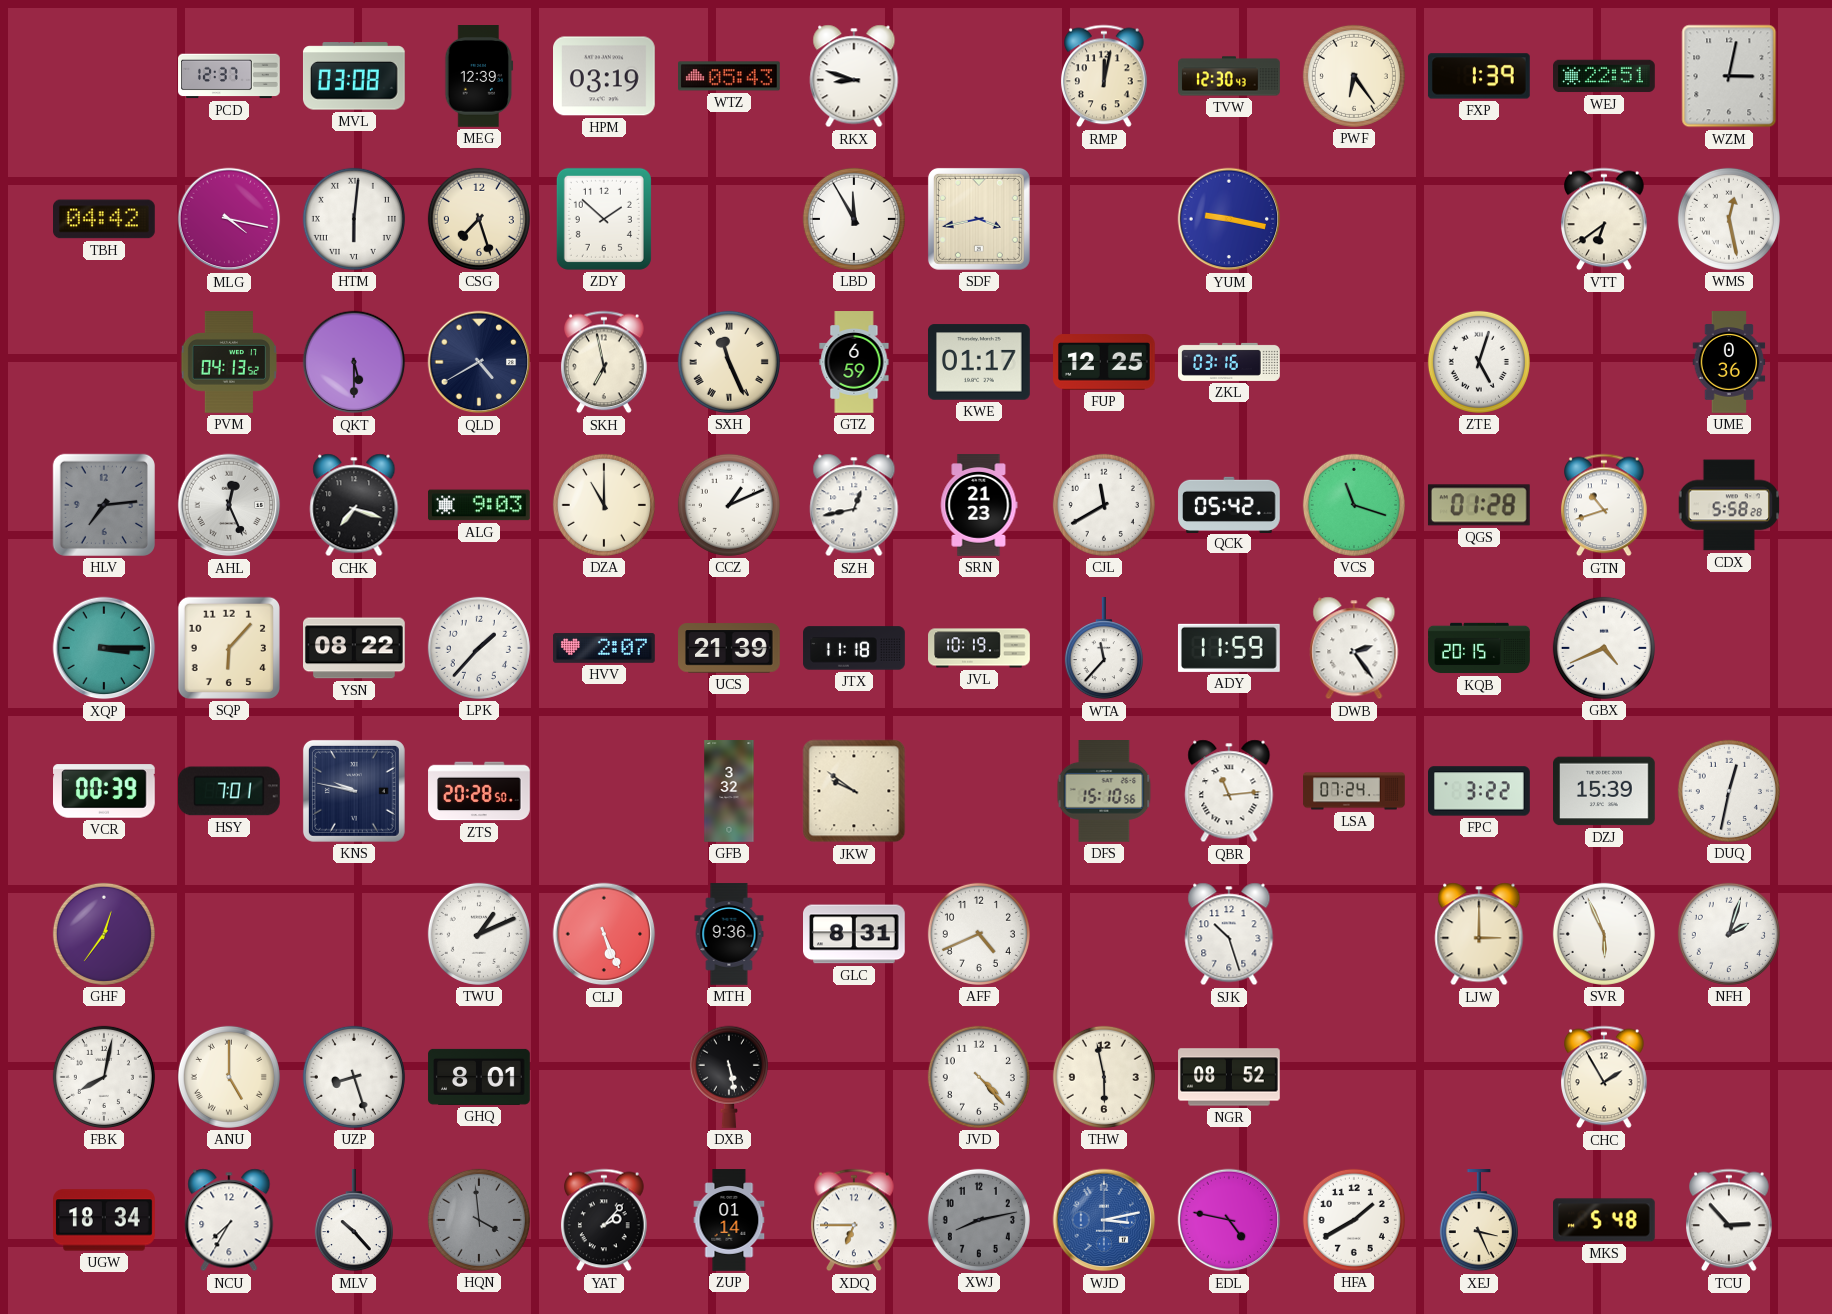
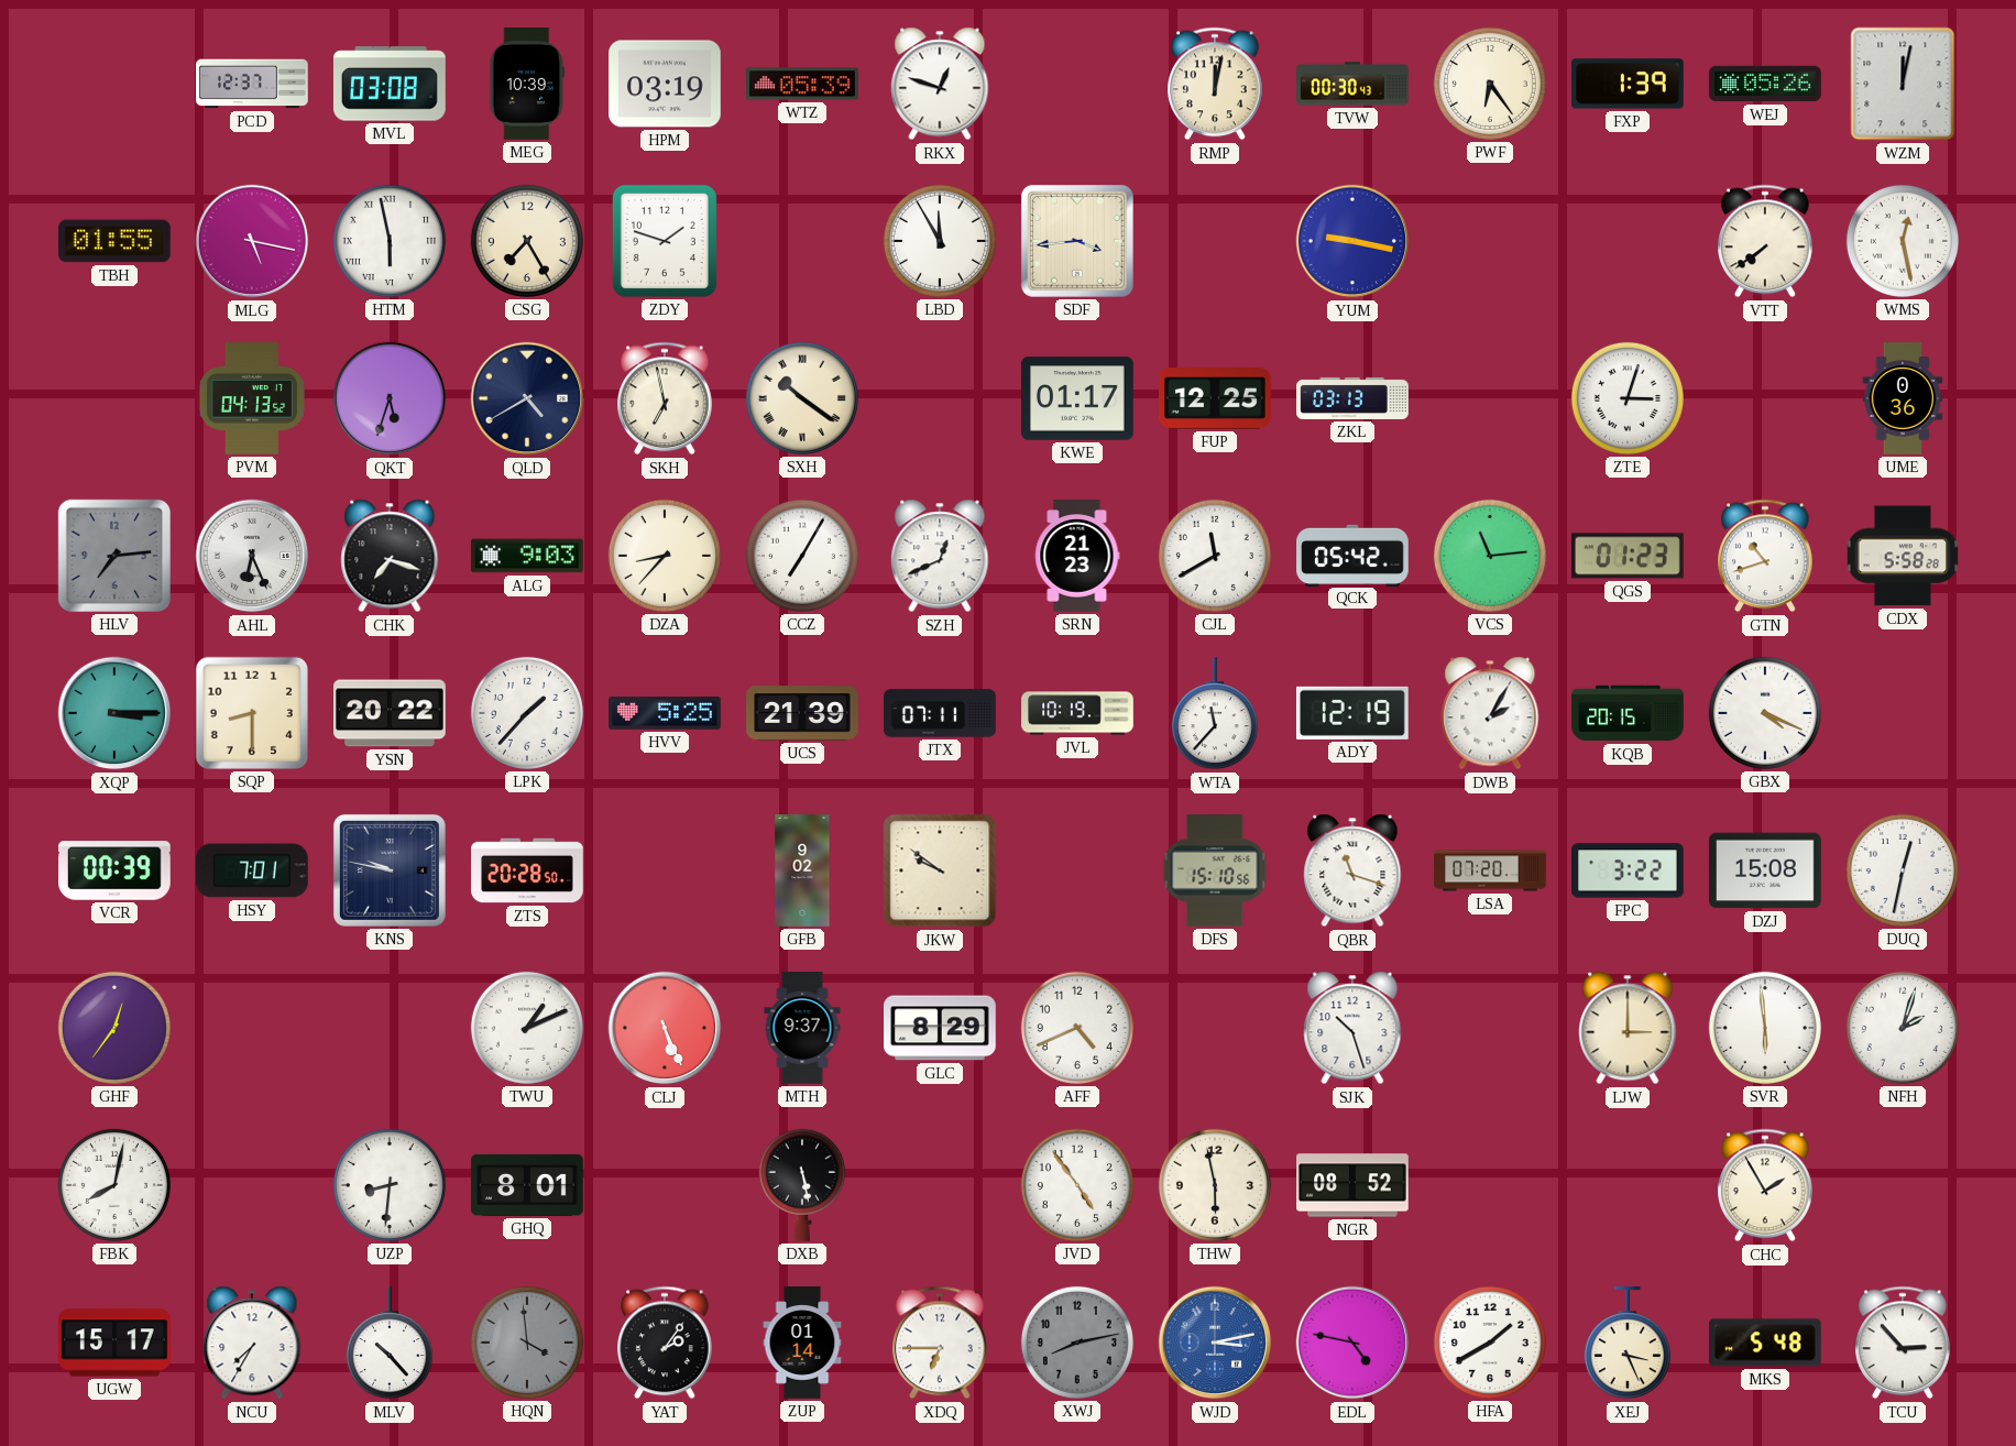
MEG: 12:39 -> 10:39
WTZ: 05:43 -> 05:39
RKX: 8:48 -> 12:48
TVW: 12:30 -> 00:30
WEJ: 22:51 -> 05:26
WZM: 3:02 -> 12:02
TBH: 04:42 -> 01:55
MLG: 4:17 -> 5:17
HTM: 6:01 -> 5:58
CSG: 7:27 -> 7:25
ZDY: 1:52 -> 1:48
SDF: 3:43 -> 3:44
VTT: 6:39 -> 7:39
QKT: 5:30 -> 5:33
SXH: 11:26 -> 10:21
GTZ: 6:59 -> none
ZKL: 03:16 -> 03:13
ZTE: 5:03 -> 3:03
AHL: 12:26 -> 6:26
DZA: 11:00 -> 8:37
CCZ: 1:11 -> 7:05
SZH: 12:43 -> 12:41
VCS: 11:18 -> 11:14
QGS: 01:28 -> 01:23
SQP: 6:07 -> 8:30
YSN: 08:22 -> 20:22
HVV: 2:07 -> 5:25
JTX: 11:18 -> 07:11
ADY: 11:59 -> 12:19
DWB: 2:24 -> 2:05
GBX: 4:41 -> 4:19
GFB: 3:32 -> 9:02
QBR: 11:14 -> 11:18
LSA: 07:24 -> 07:20
DZJ: 15:39 -> 15:08
MTH: 9:36 -> 9:37
GLC: 8:31 -> 8:29
SVR: 5:56 -> 5:59
ANU: 5:00 -> none
UZP: 8:27 -> 8:31
JVD: 4:23 -> 4:54
UGW: 18:34 -> 15:17
YAT: 2:07 -> 2:06
